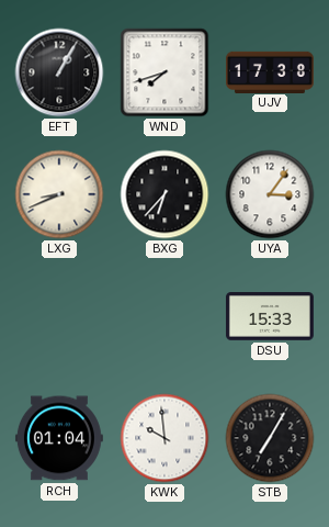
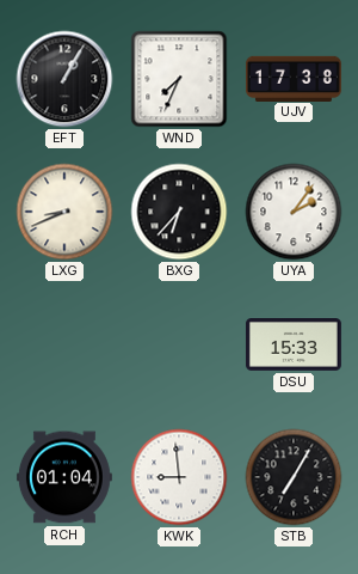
WND: 7:42 -> 7:34
UYA: 3:06 -> 2:06
KWK: 9:59 -> 8:59
